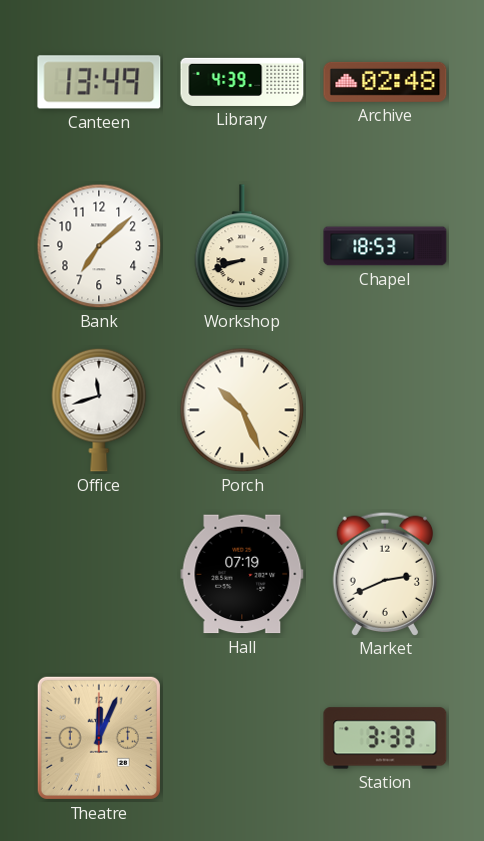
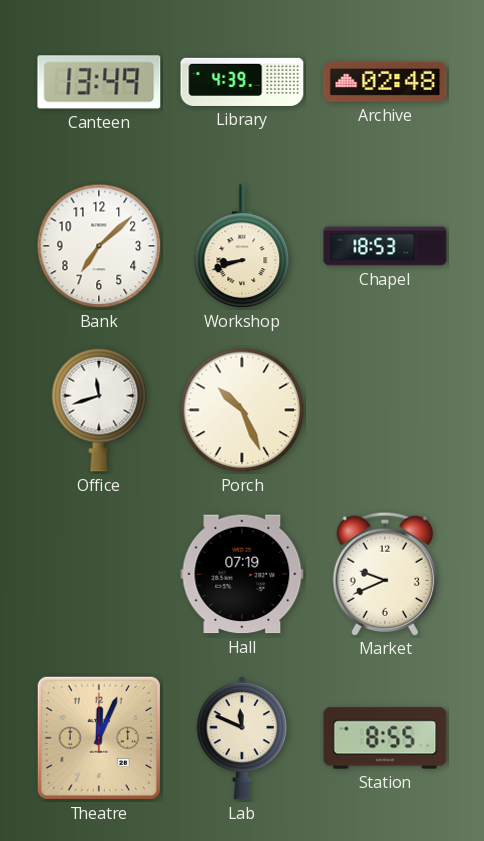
Market: 2:41 -> 9:41
Lab: none -> 11:49
Station: 3:33 -> 8:55
